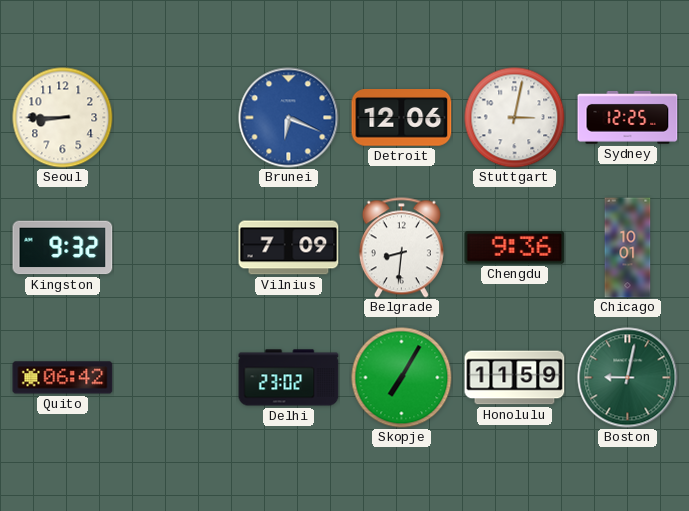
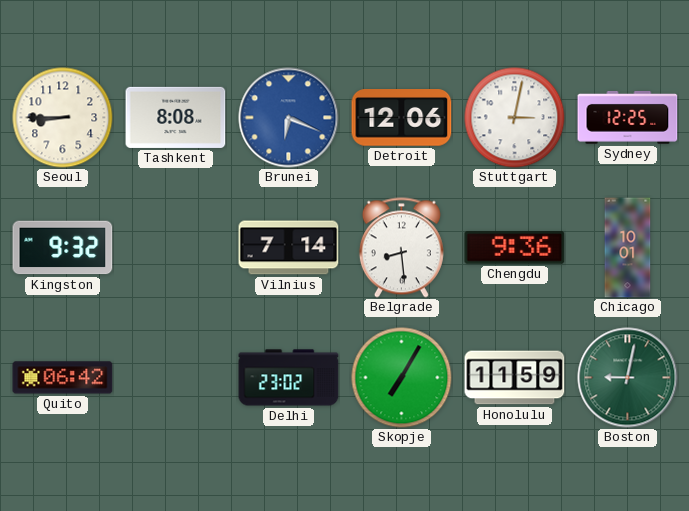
Tashkent: none -> 8:08
Vilnius: 7:09 -> 7:14
Belgrade: 8:31 -> 8:29
